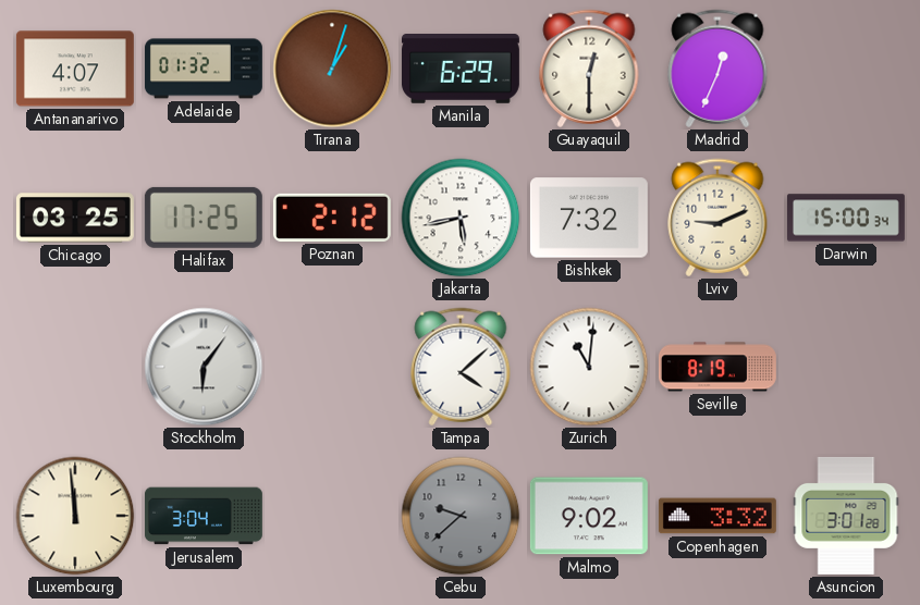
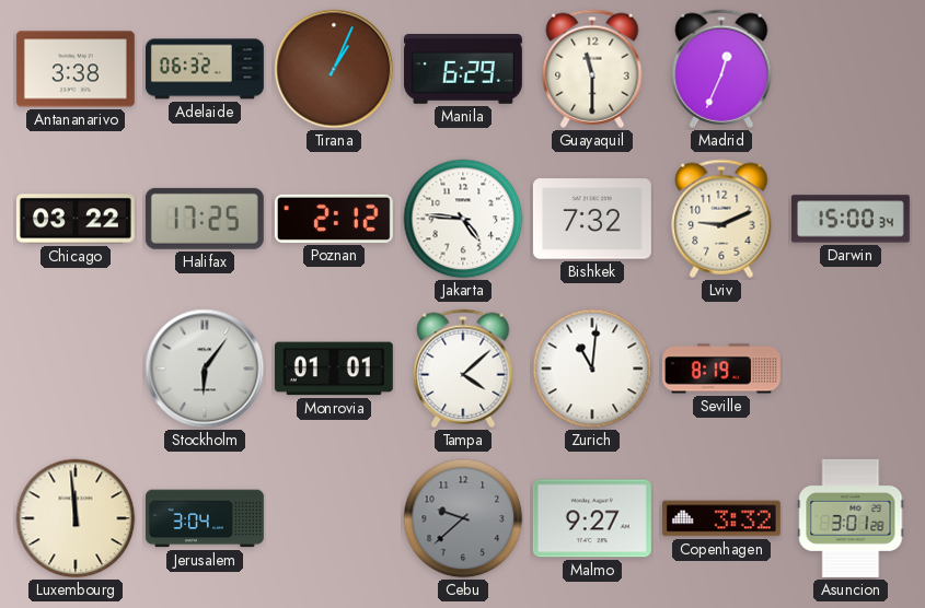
Antananarivo: 4:07 -> 3:38
Adelaide: 01:32 -> 06:32
Tirana: 1:03 -> 1:04
Guayaquil: 12:30 -> 11:30
Chicago: 03:25 -> 03:22
Jakarta: 5:43 -> 4:46
Monrovia: none -> 01:01
Malmo: 9:02 -> 9:27
